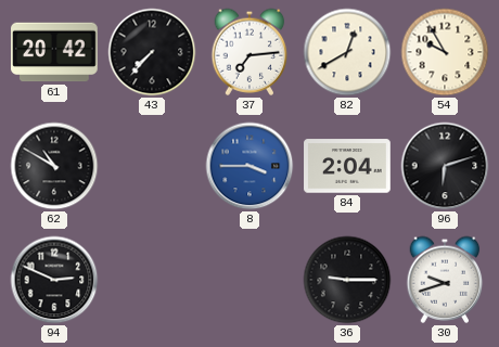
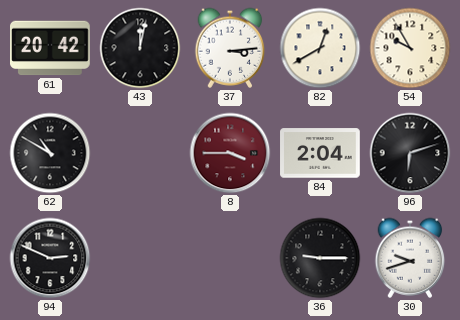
43: 7:37 -> 12:02
37: 7:14 -> 3:14
8 dial: blue -> burgundy
